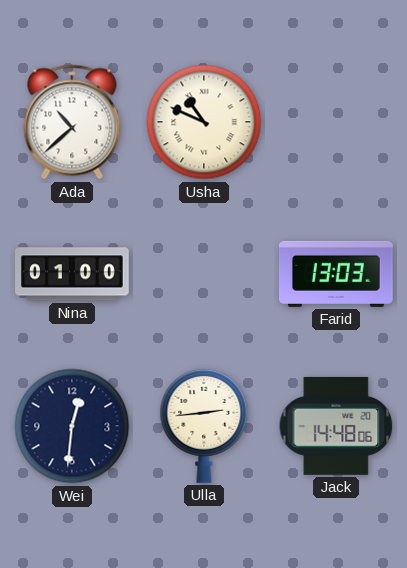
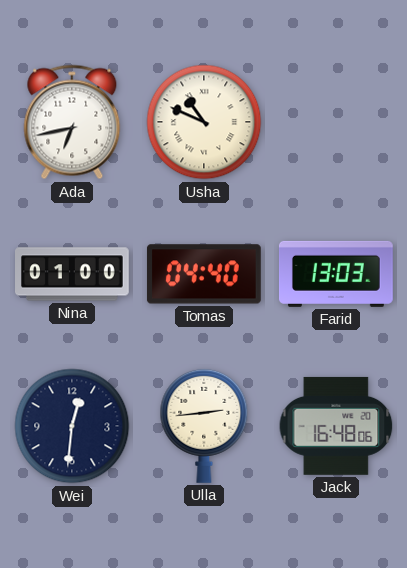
Ada: 10:38 -> 6:43
Tomas: none -> 04:40
Jack: 14:48 -> 16:48
